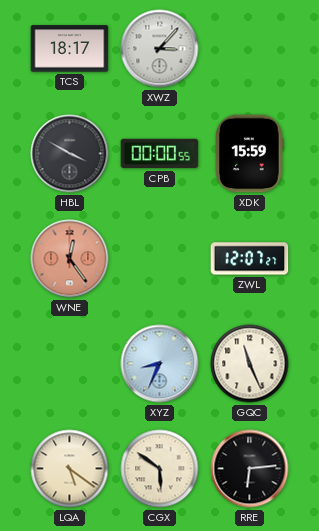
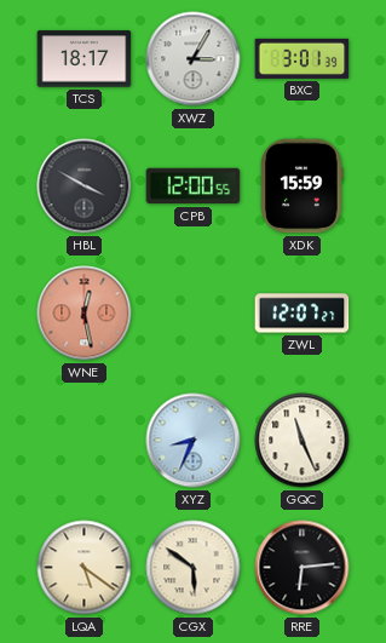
XWZ: 3:07 -> 3:05
BXC: none -> 3:01
CPB: 00:00 -> 12:00
WNE: 12:24 -> 12:28
